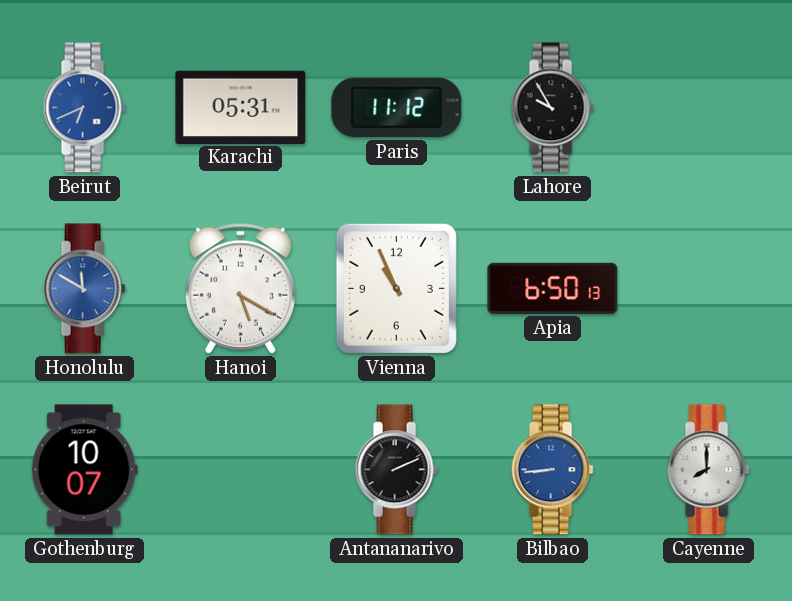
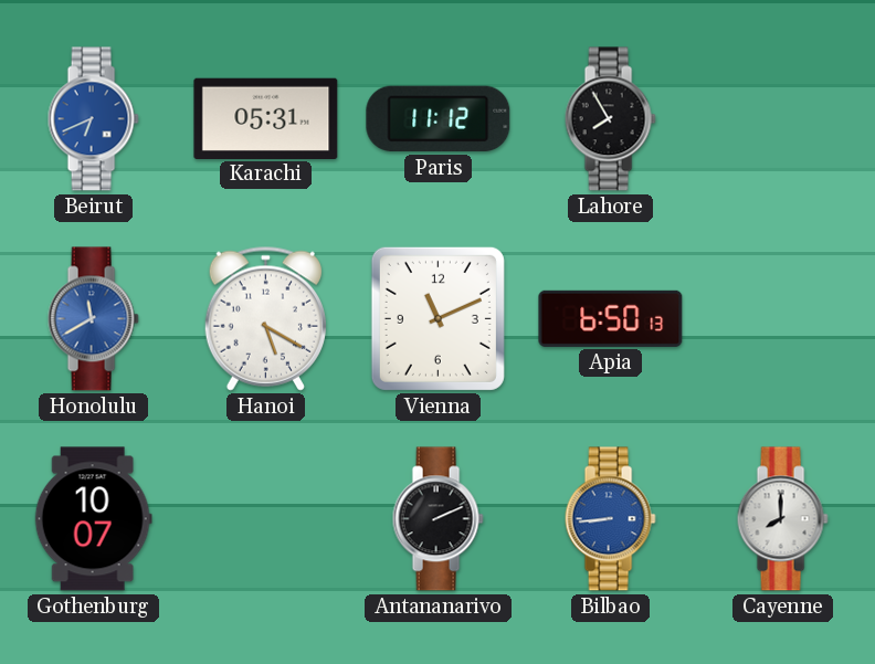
Lahore: 9:55 -> 7:55
Honolulu: 11:50 -> 11:40
Vienna: 10:56 -> 11:11
